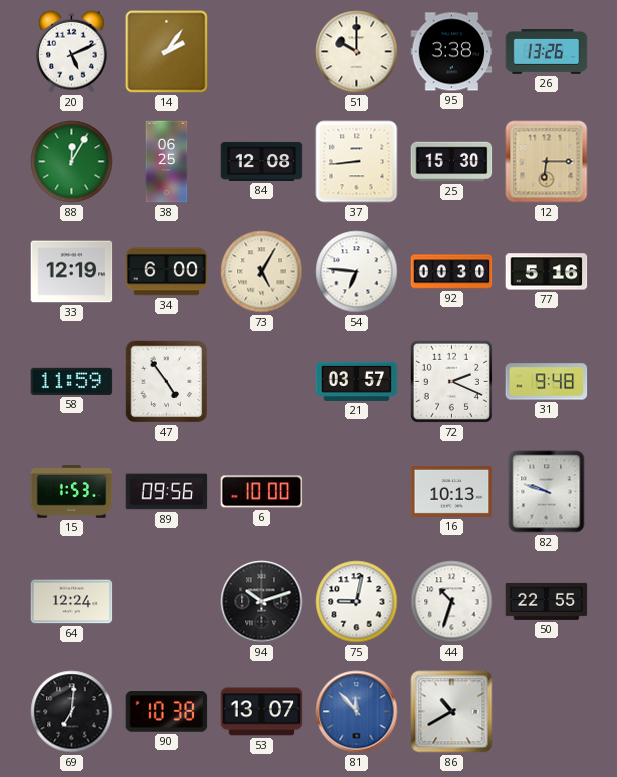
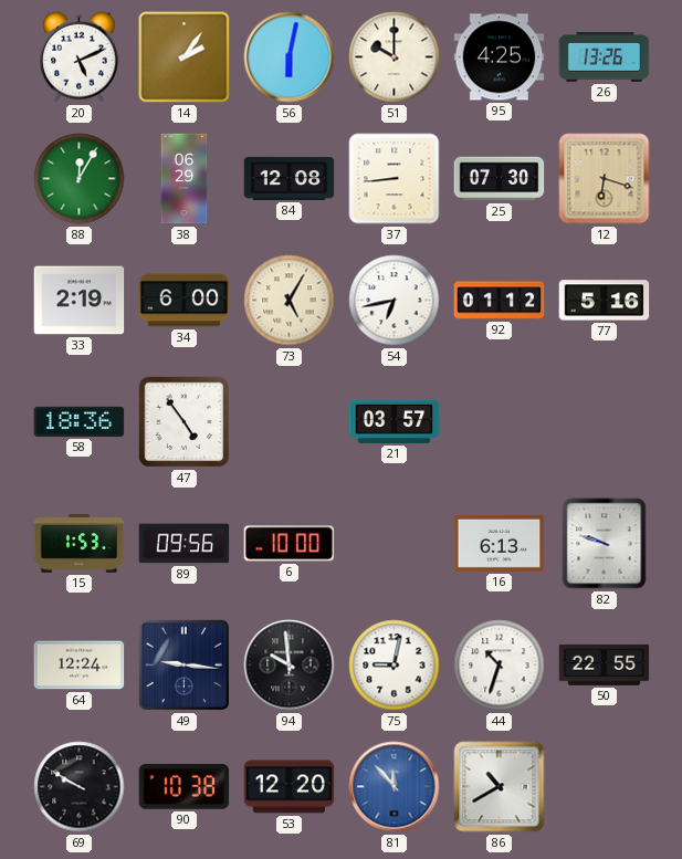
56: none -> 6:02
95: 3:38 -> 4:25
38: 06:25 -> 06:29
25: 15:30 -> 07:30
12: 6:15 -> 6:18
33: 12:19 -> 2:19
54: 6:46 -> 6:43
92: 00:30 -> 01:12
58: 11:59 -> 18:36
72: 2:19 -> none
31: 9:48 -> none
16: 10:13 -> 6:13
49: none -> 9:16
94: 10:12 -> 9:59
69: 7:01 -> 9:50
53: 13:07 -> 12:20
